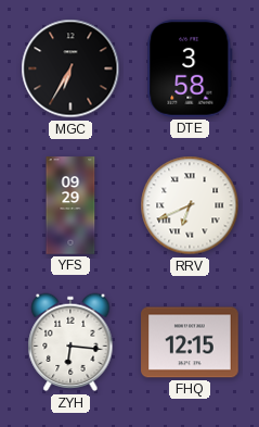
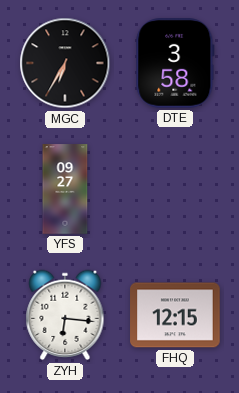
YFS: 09:29 -> 09:27
RRV: 6:41 -> none
